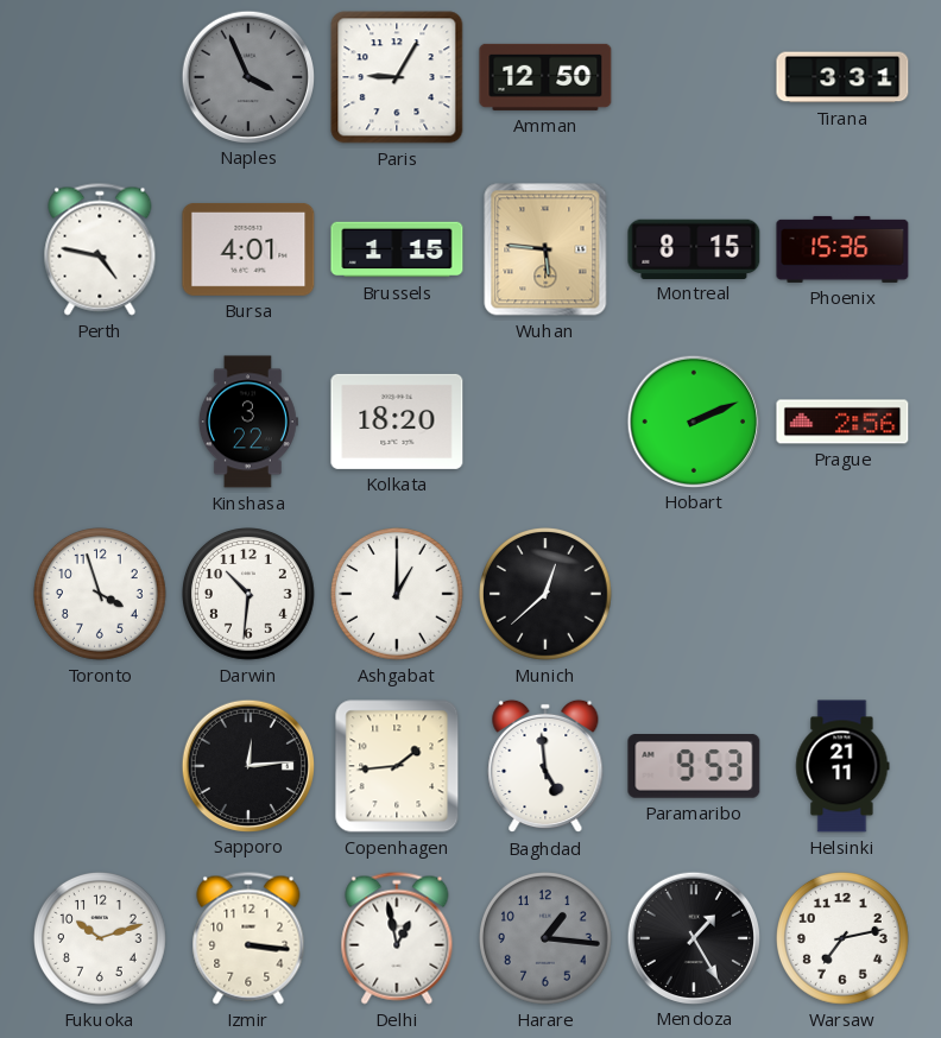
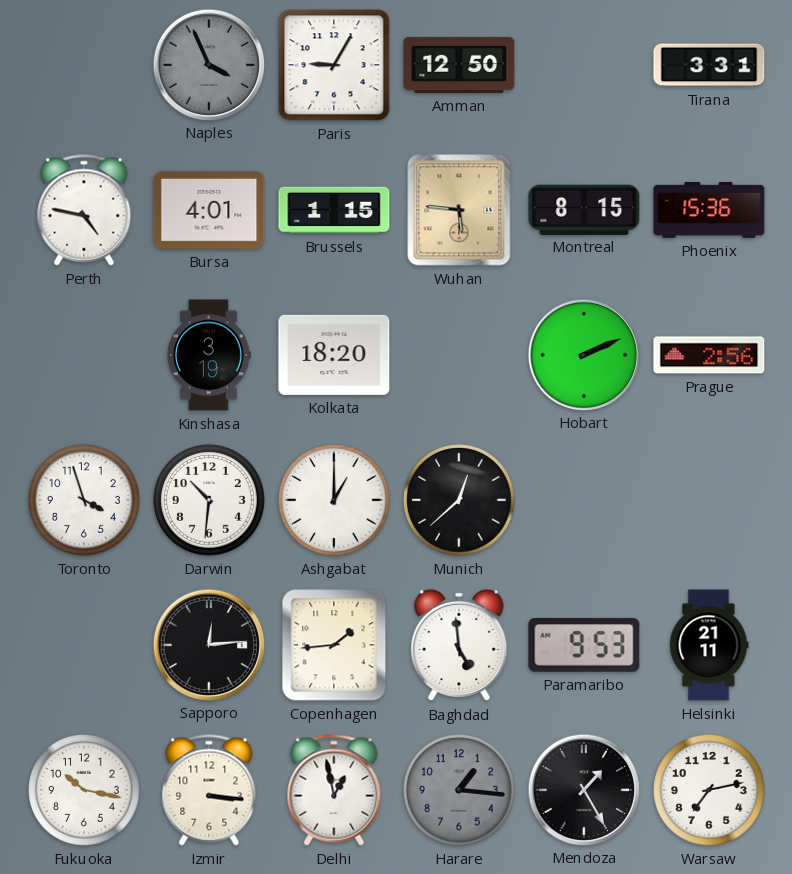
Kinshasa: 3:22 -> 3:19
Fukuoka: 10:12 -> 10:17
